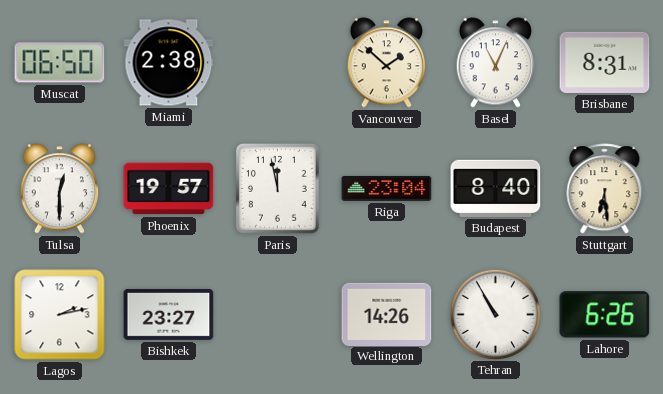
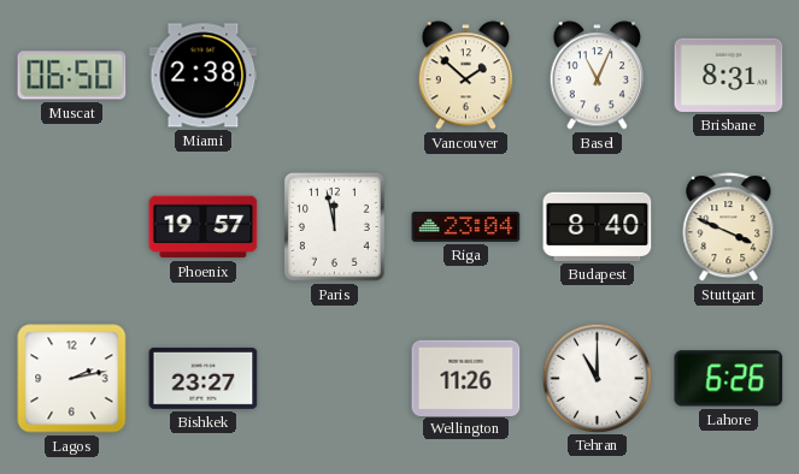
Tulsa: 12:30 -> none
Stuttgart: 6:29 -> 3:49
Wellington: 14:26 -> 11:26
Tehran: 10:55 -> 11:00
